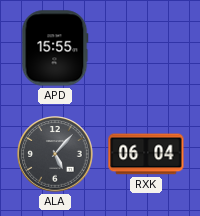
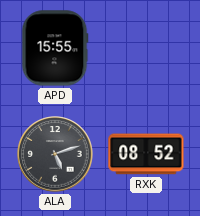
ALA: 5:07 -> 5:12
RXK: 06:04 -> 08:52
